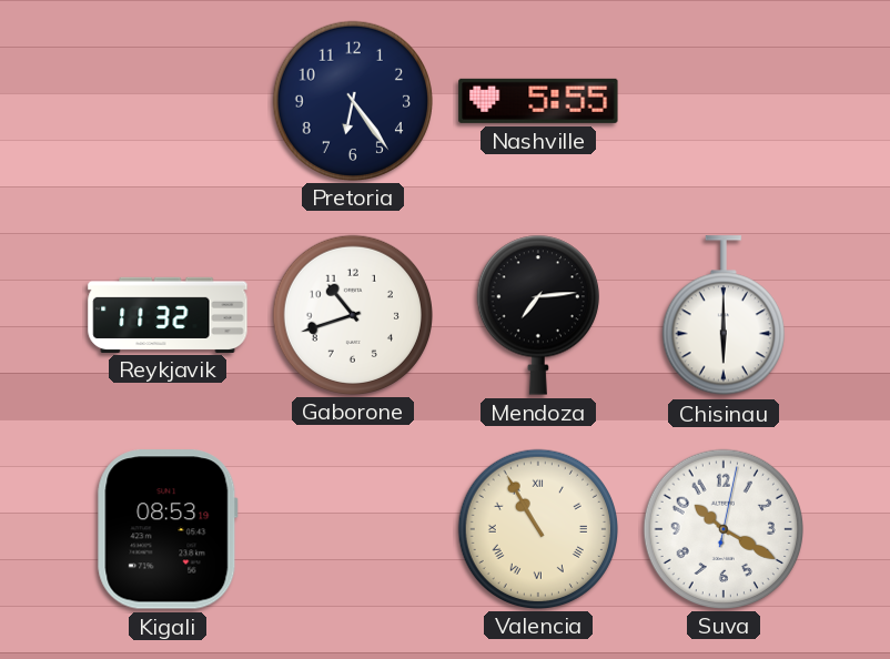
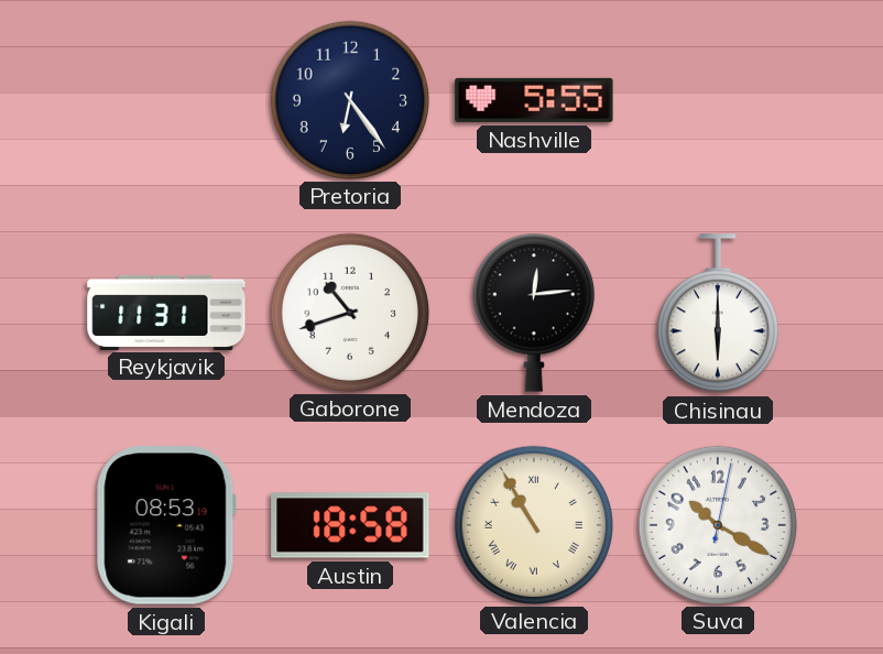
Reykjavik: 11:32 -> 11:31
Mendoza: 7:14 -> 12:14
Austin: none -> 18:58
